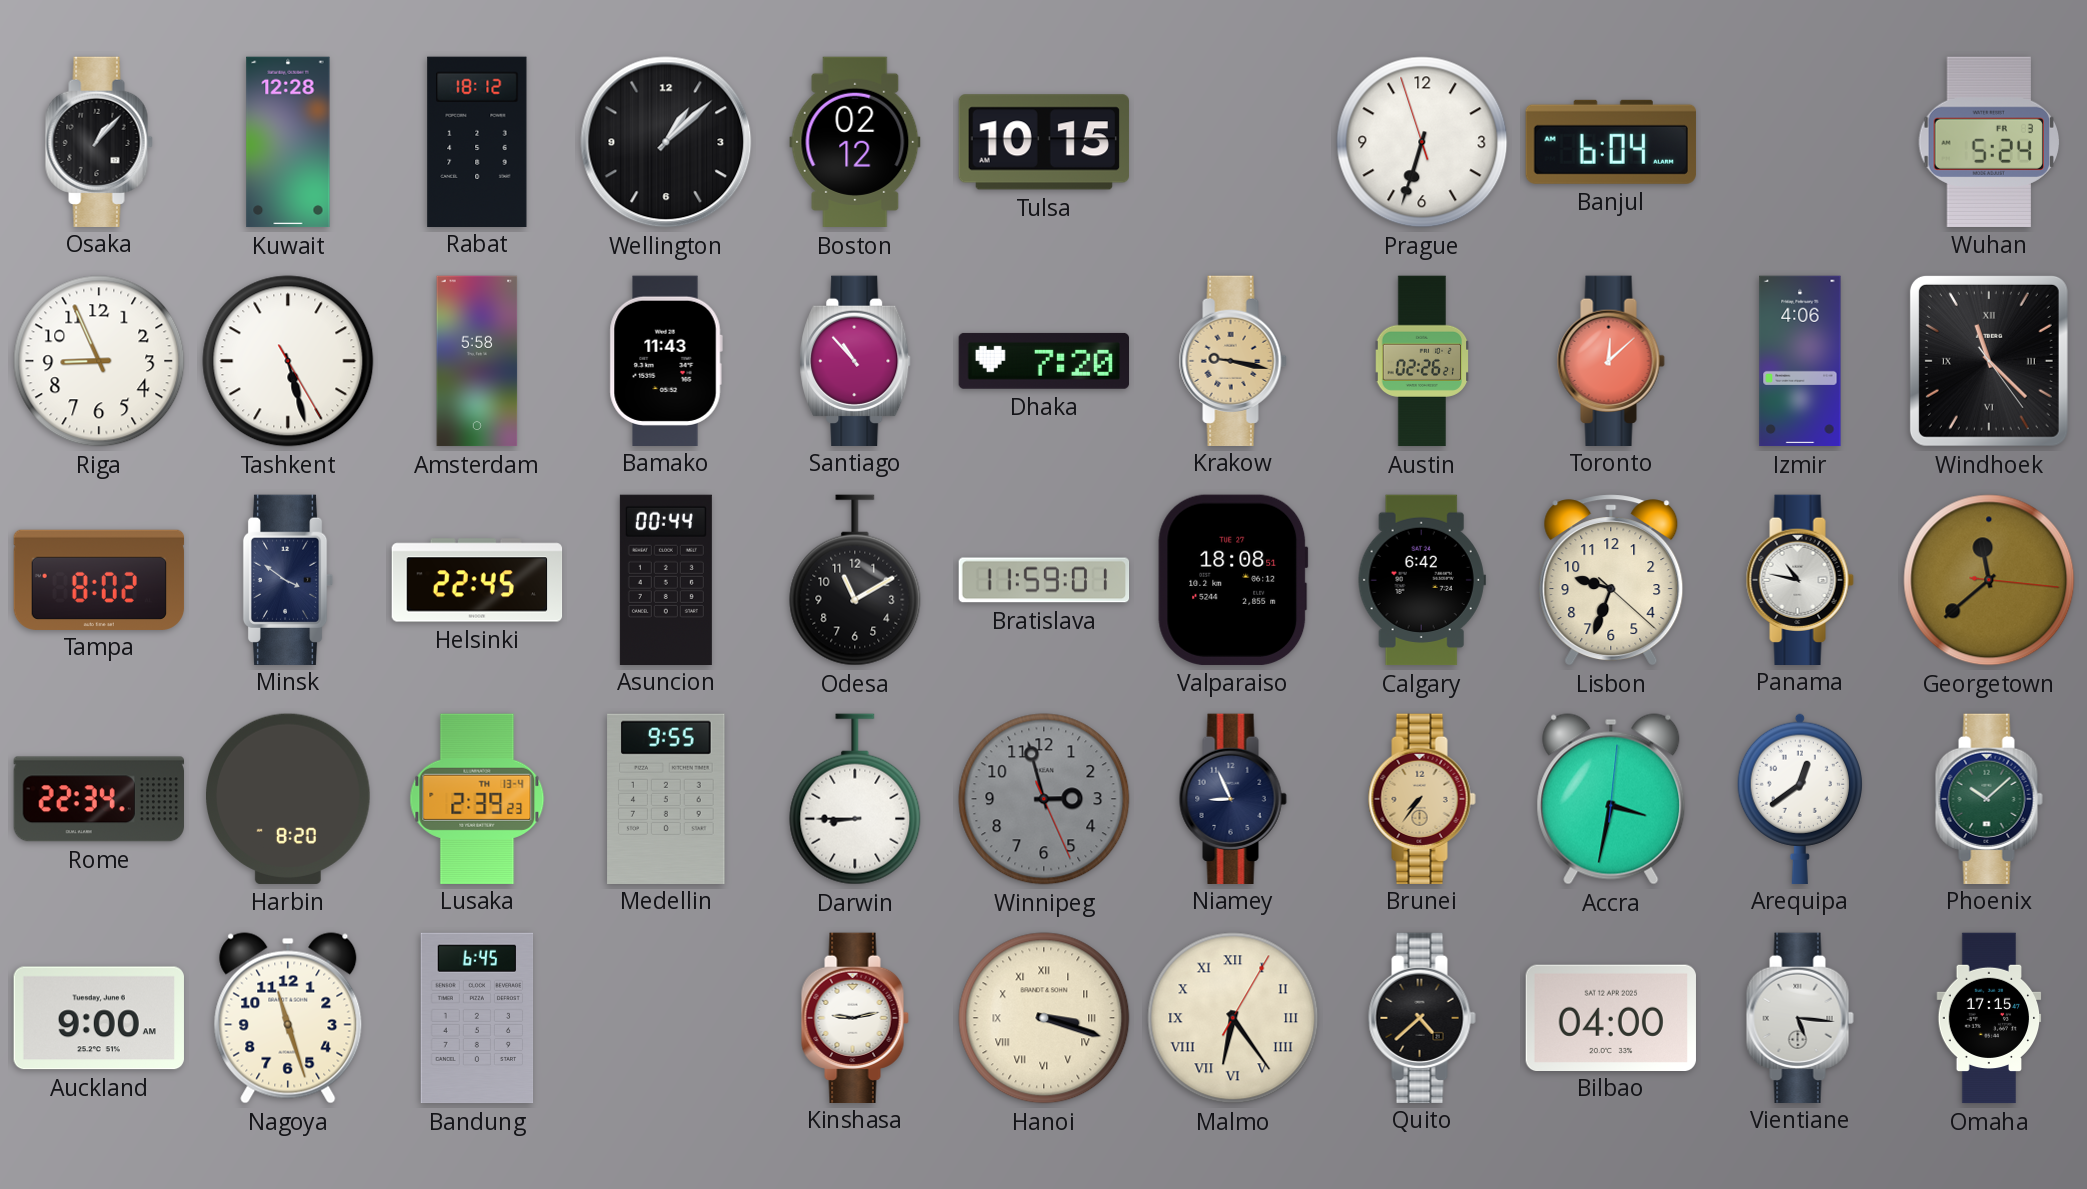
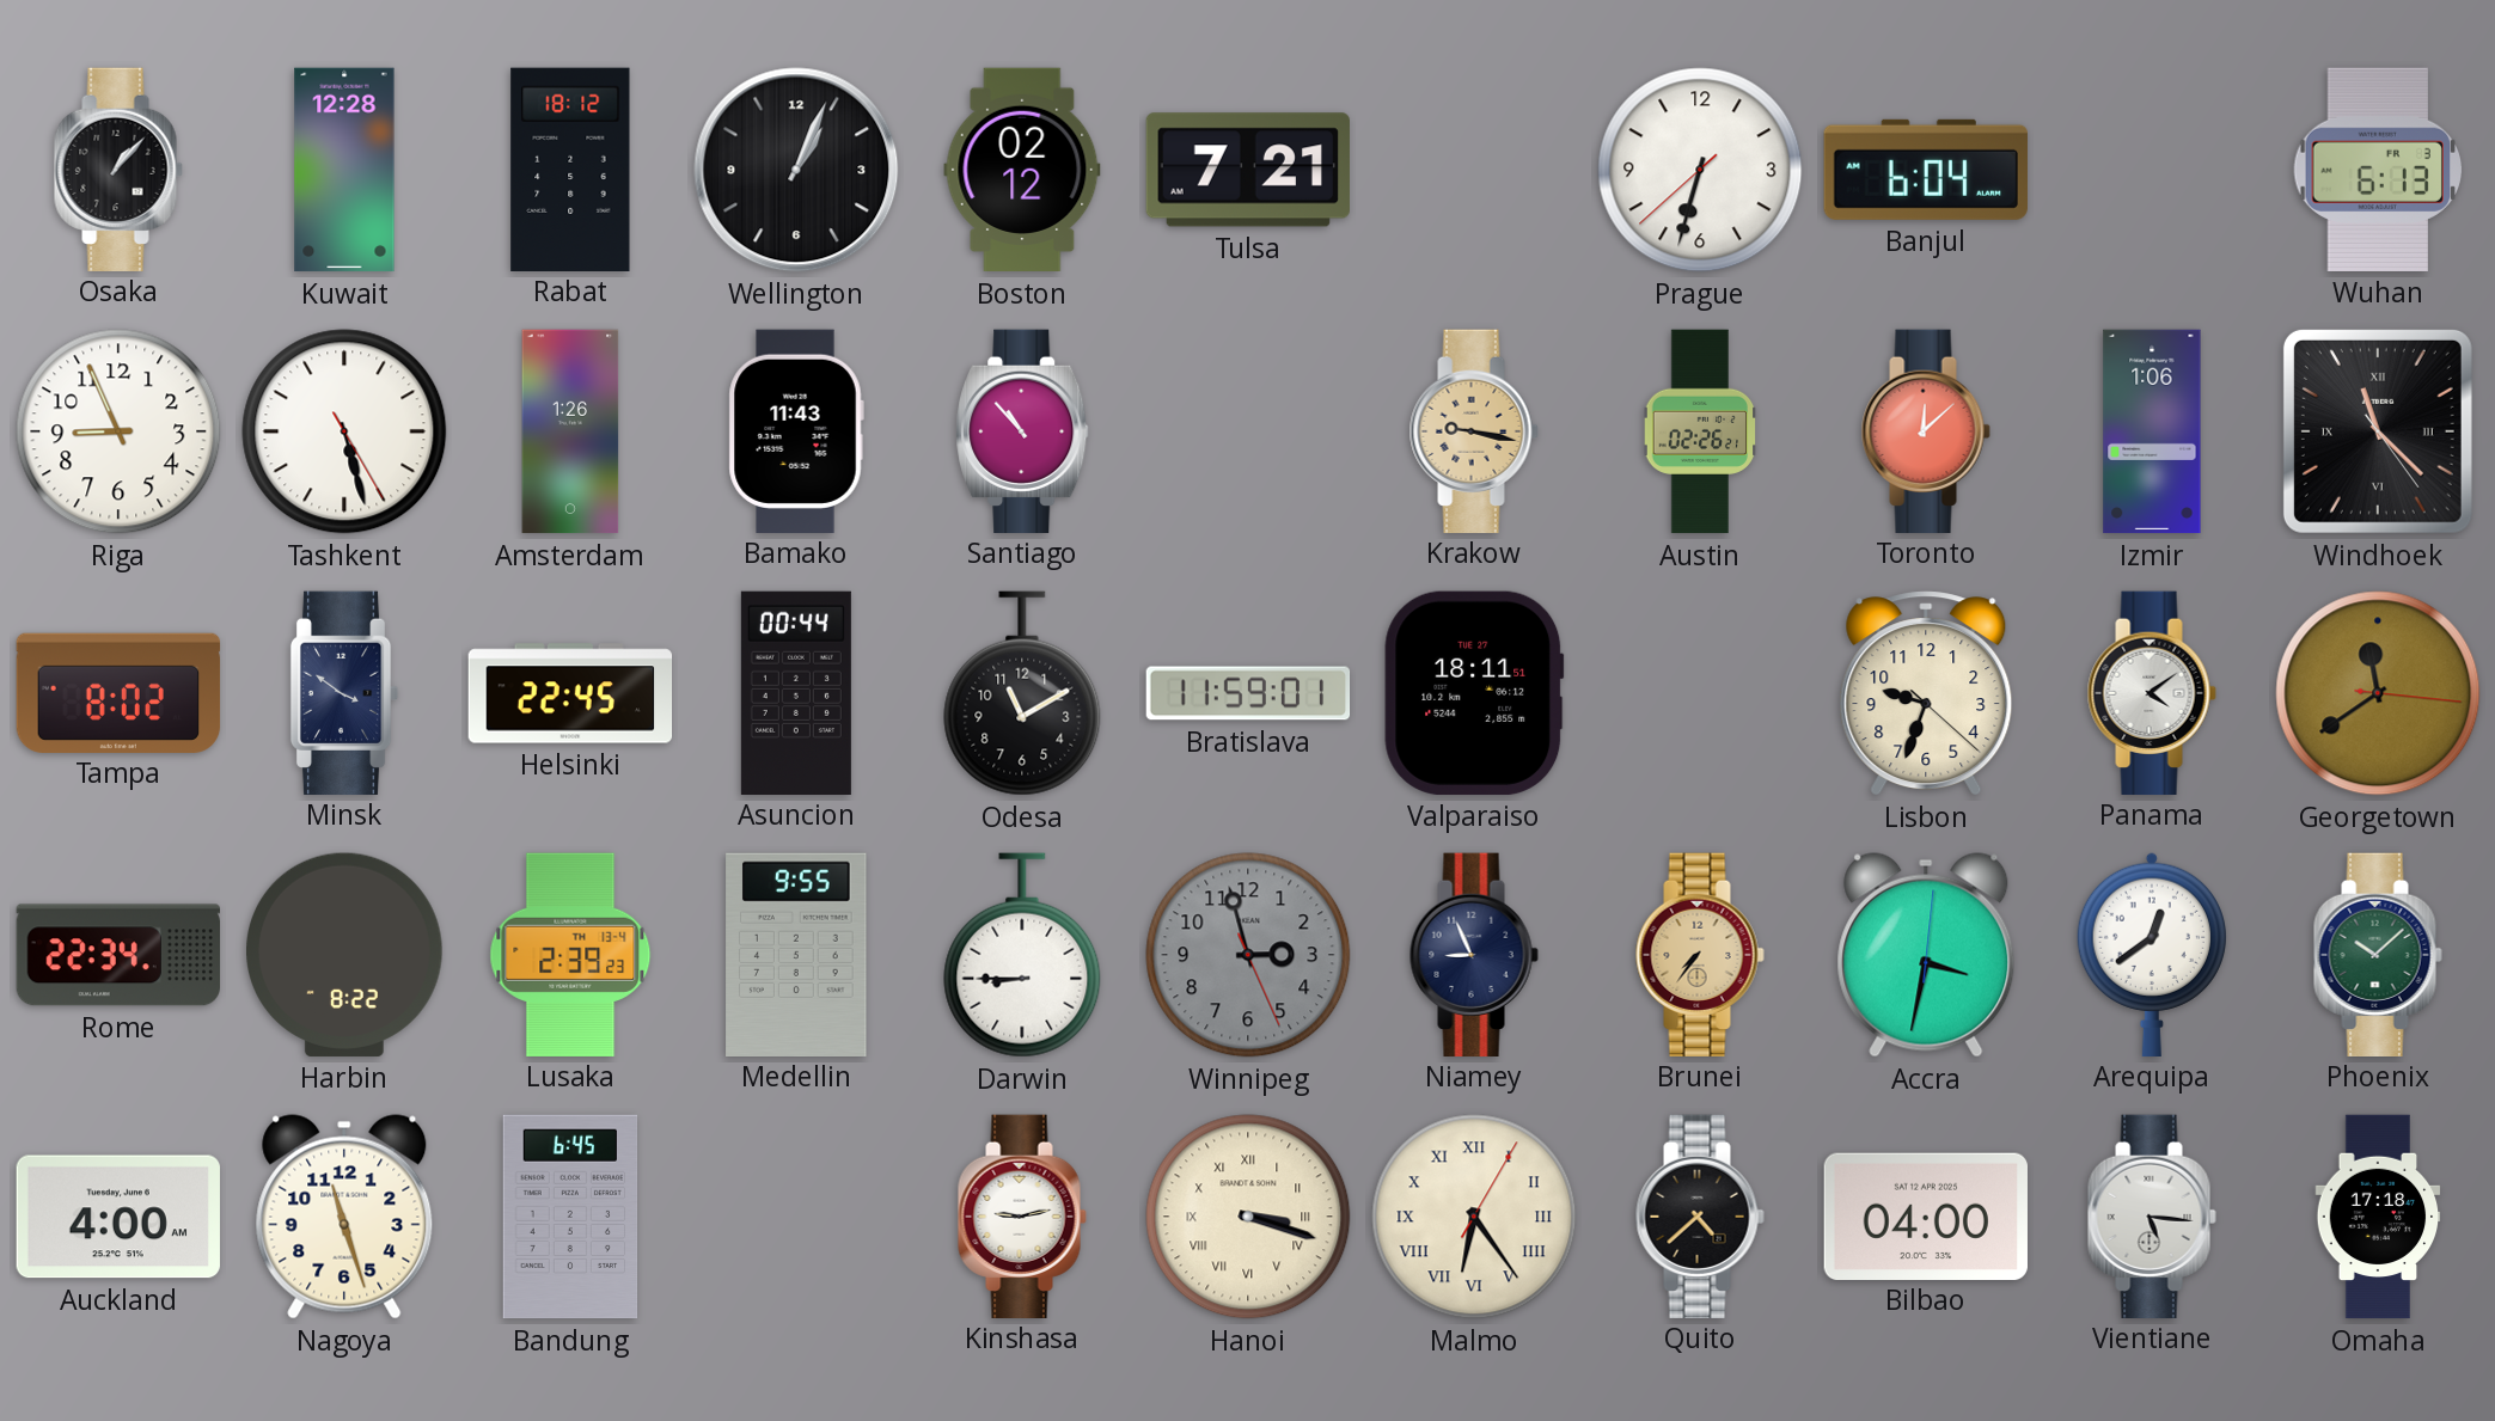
Wellington: 1:08 -> 1:04
Tulsa: 10:15 -> 7:21
Prague: 6:32:57 -> 6:32:38
Wuhan: 5:24 -> 6:13
Amsterdam: 5:58 -> 1:26
Dhaka: 7:20 -> none
Izmir: 4:06 -> 1:06
Valparaiso: 18:08 -> 18:11
Calgary: 6:42 -> none
Panama: 10:47 -> 4:09
Georgetown: 11:38 -> 11:39
Harbin: 8:20 -> 8:22
Auckland: 9:00 -> 4:00
Omaha: 17:15 -> 17:18
